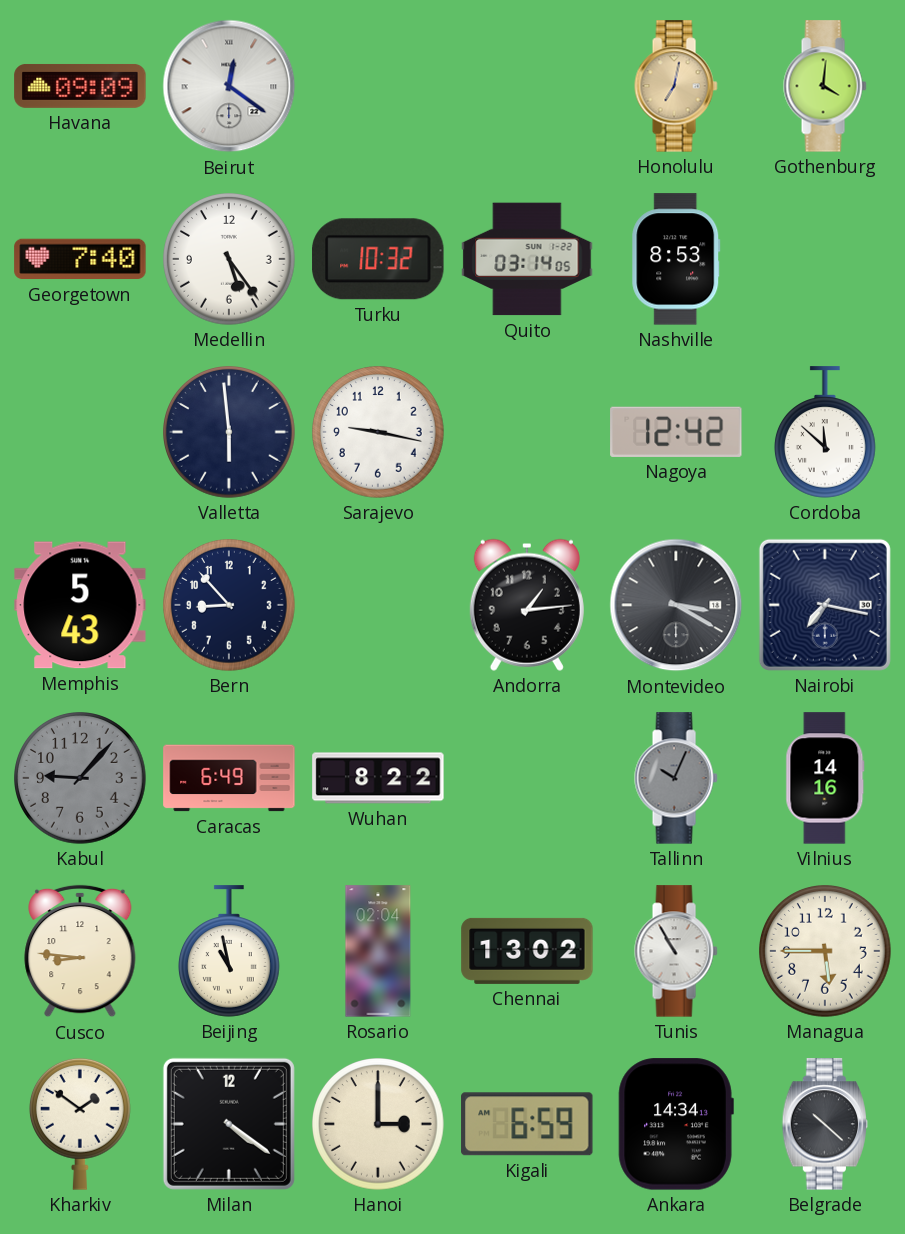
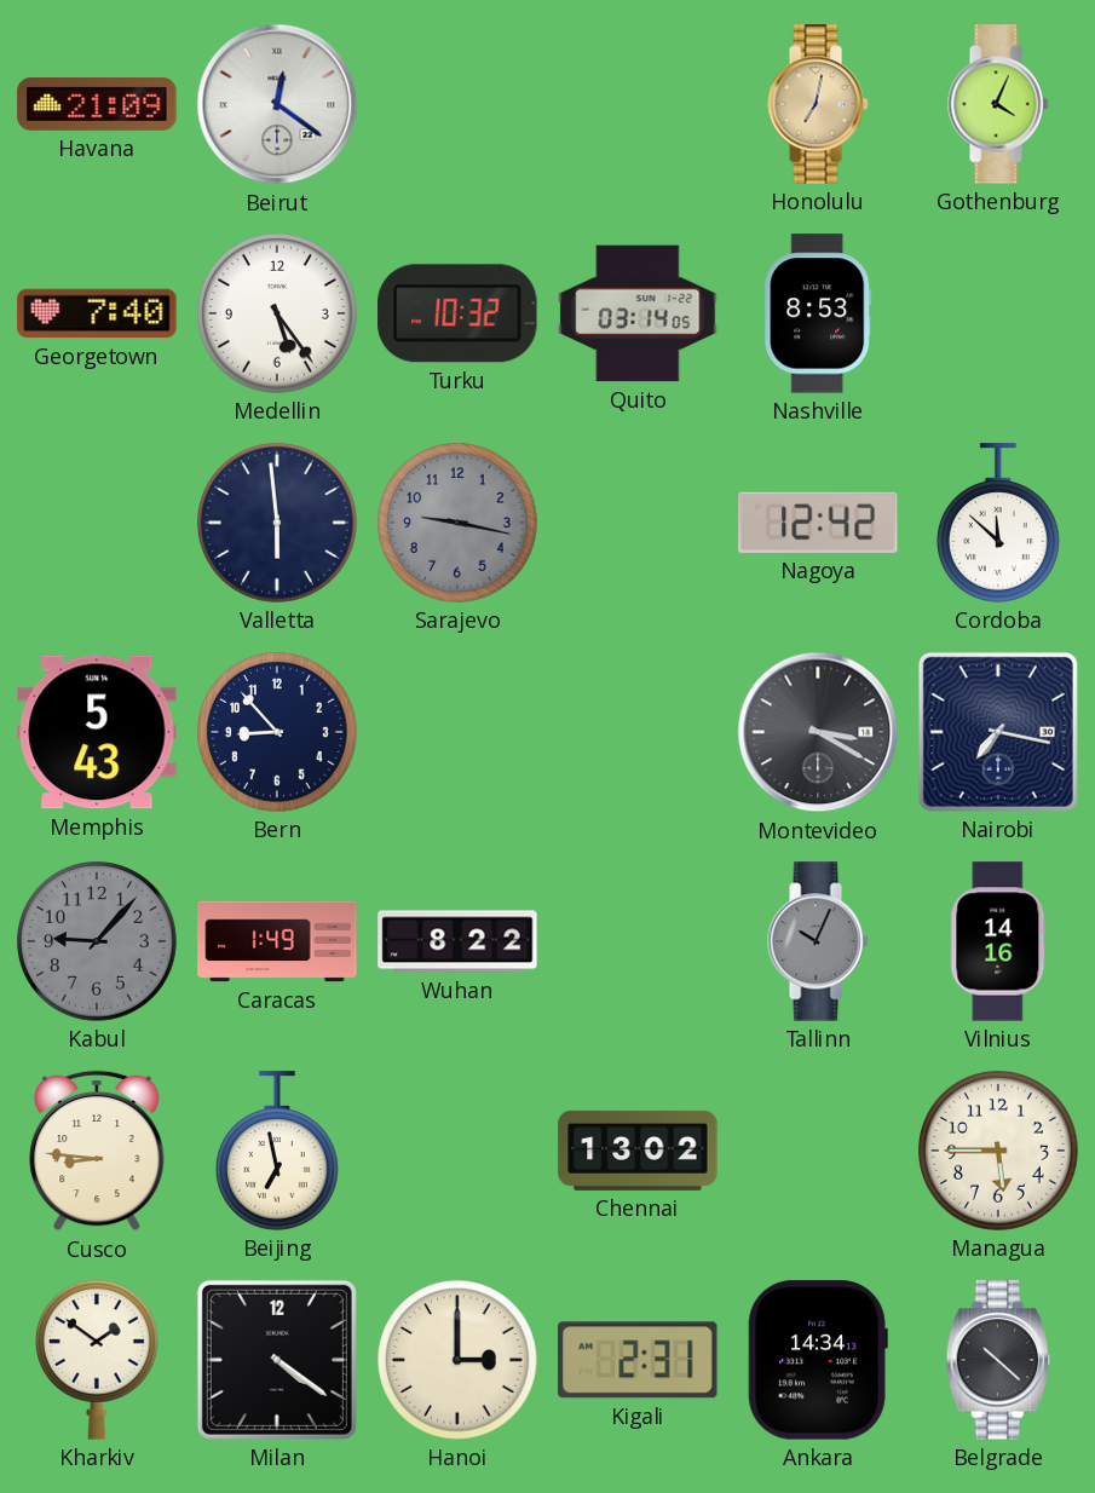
Havana: 09:09 -> 21:09
Gothenburg: 4:01 -> 4:04
Sarajevo dial: white -> grey
Andorra: 1:14 -> none
Caracas: 6:49 -> 1:49
Beijing: 10:58 -> 6:58
Rosario: 02:04 -> none
Tunis: 10:55 -> none
Kigali: 6:59 -> 2:31
